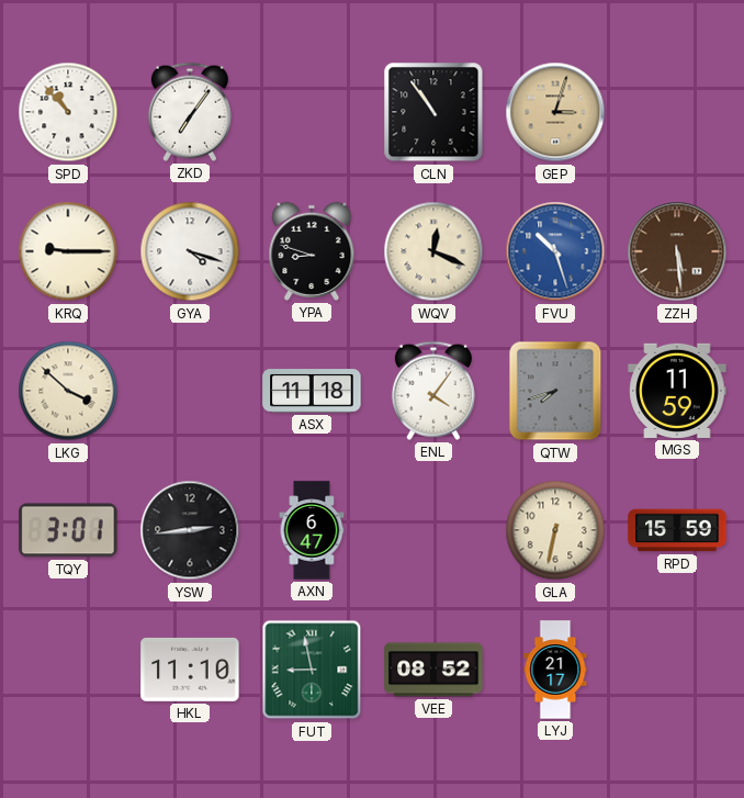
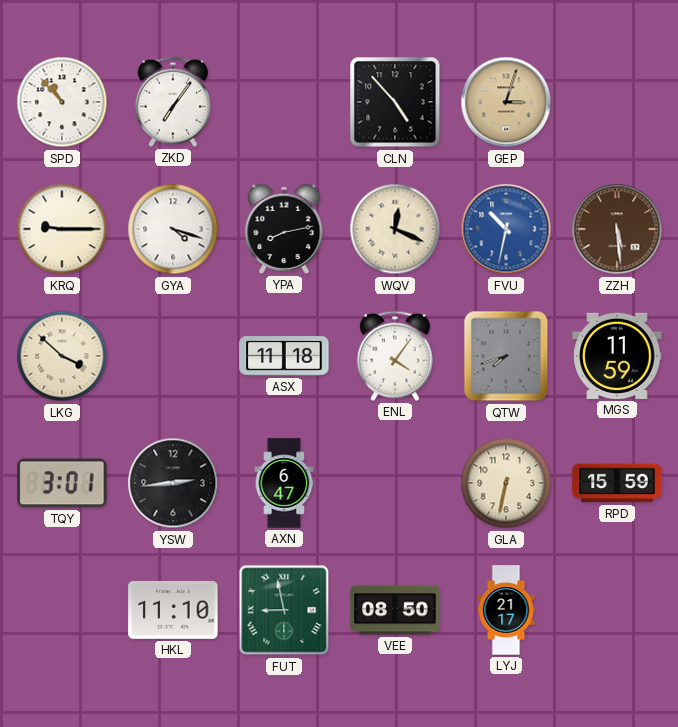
CLN: 10:54 -> 4:53
YPA: 8:48 -> 8:13
FVU: 10:27 -> 10:32
VEE: 08:52 -> 08:50
